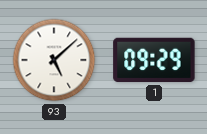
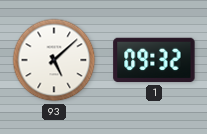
1: 09:29 -> 09:32
